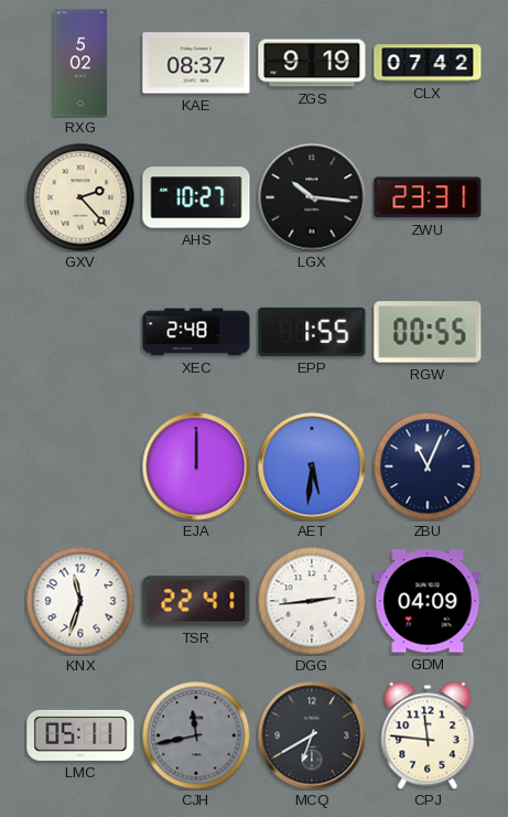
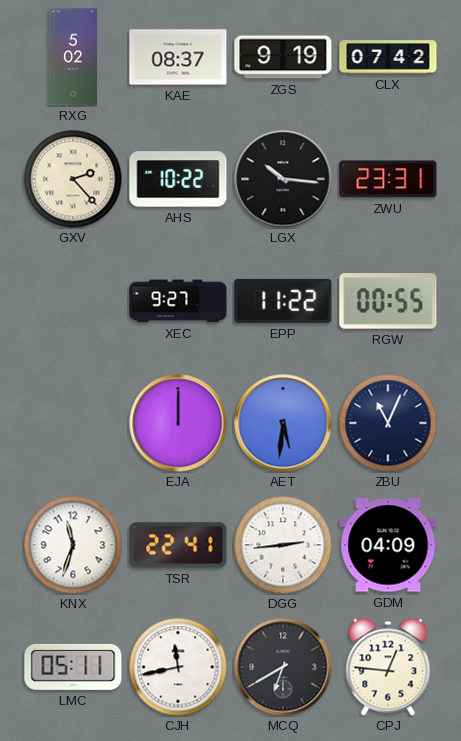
AHS: 10:27 -> 10:22
XEC: 2:48 -> 9:27
EPP: 1:55 -> 11:22
CJH dial: grey -> white
CPJ: 11:46 -> 12:46
